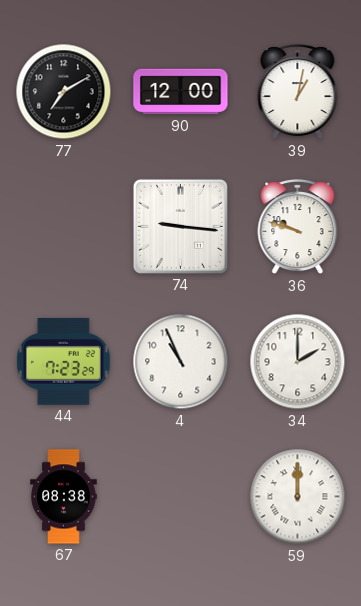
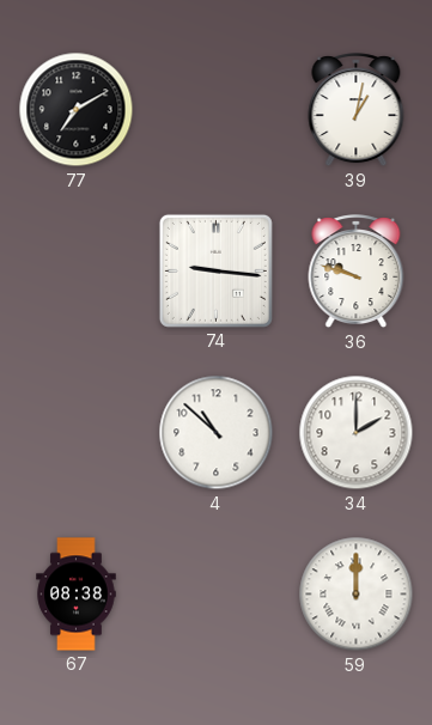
90: 12:00 -> none
44: 7:23 -> none
4: 10:56 -> 10:52
